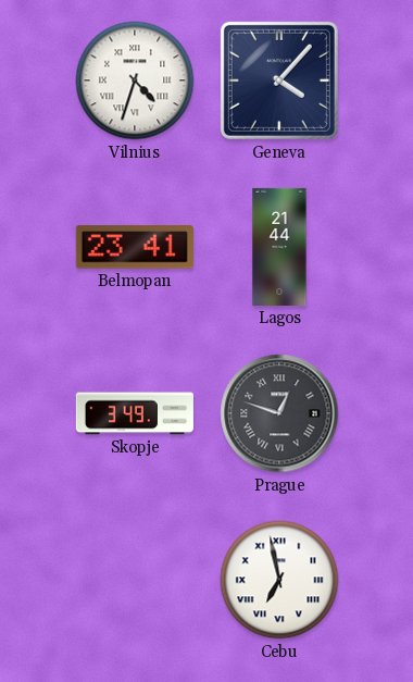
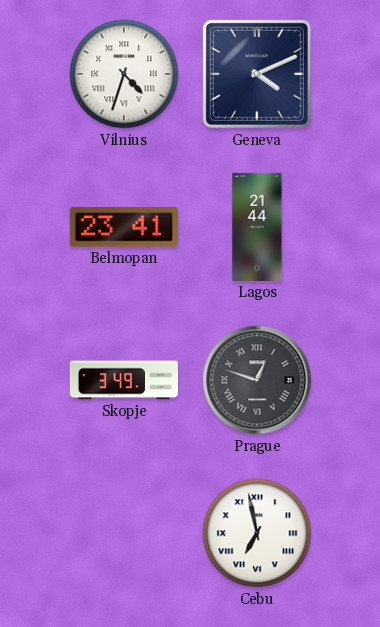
Geneva: 4:07 -> 4:11
